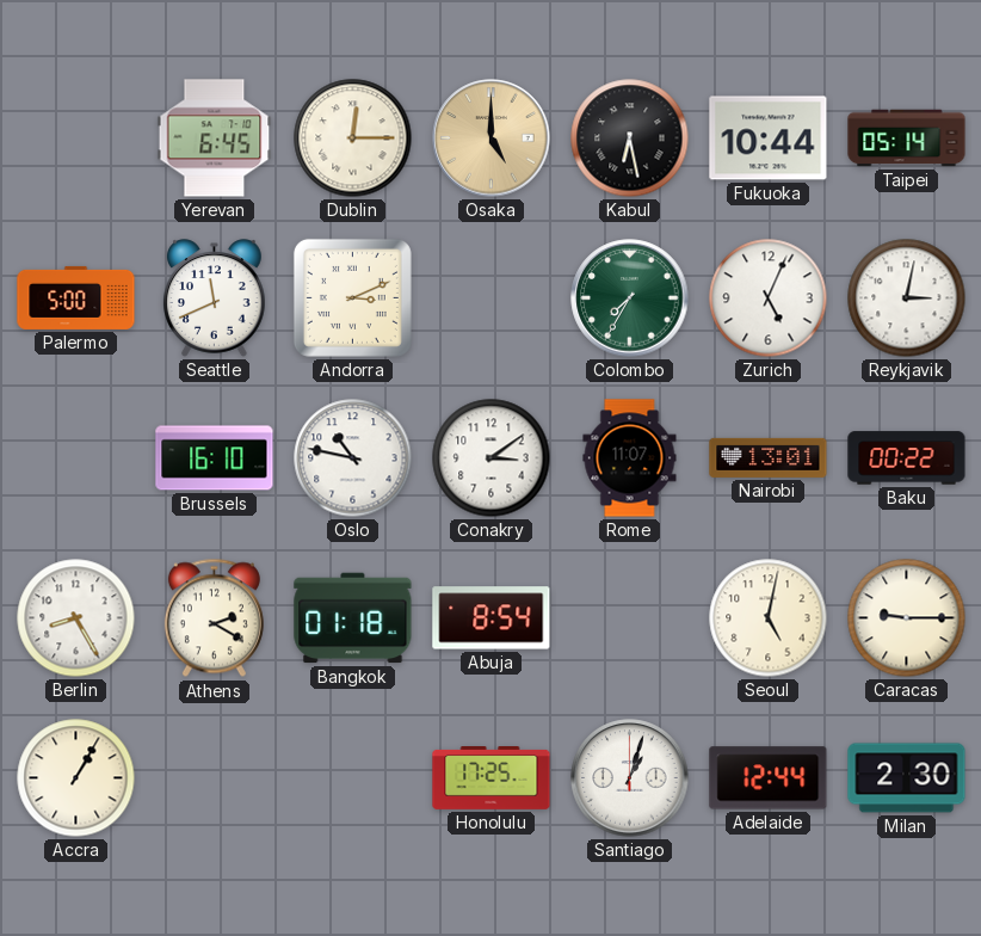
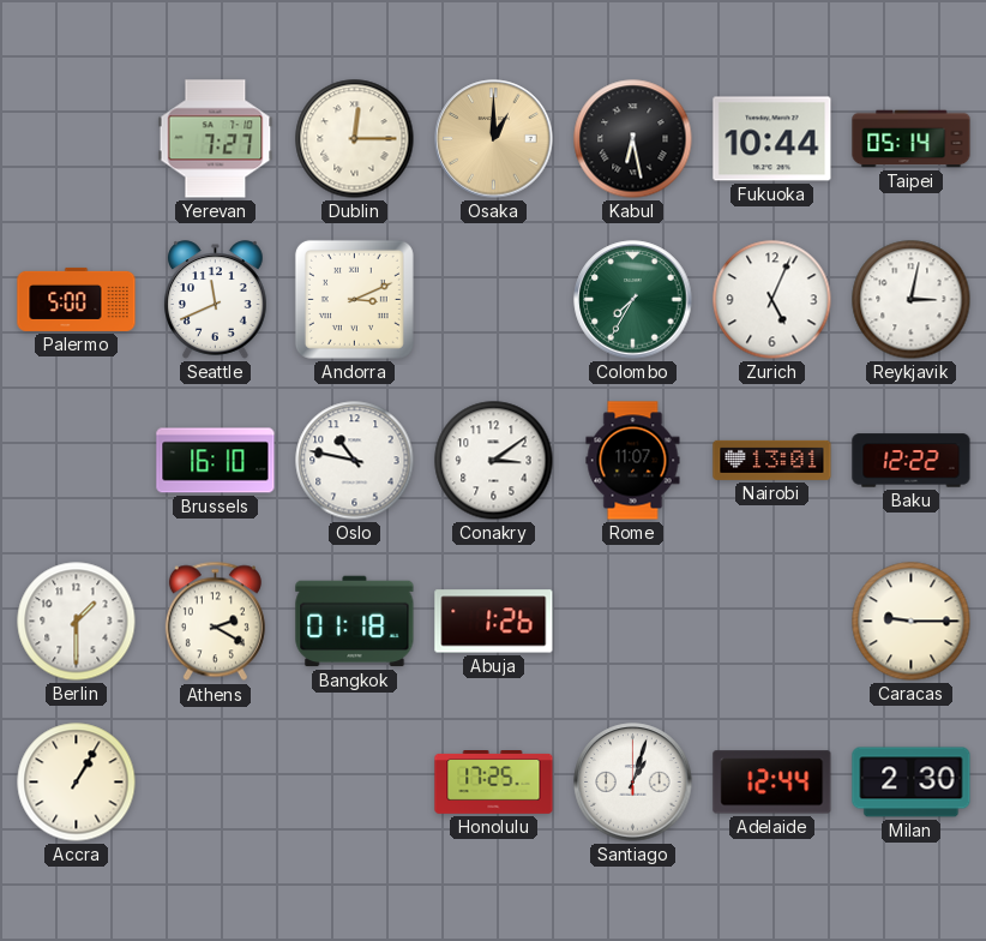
Yerevan: 6:45 -> 7:27
Osaka: 5:00 -> 1:00
Baku: 00:22 -> 12:22
Berlin: 8:25 -> 1:30
Abuja: 8:54 -> 1:26
Seoul: 5:02 -> none
